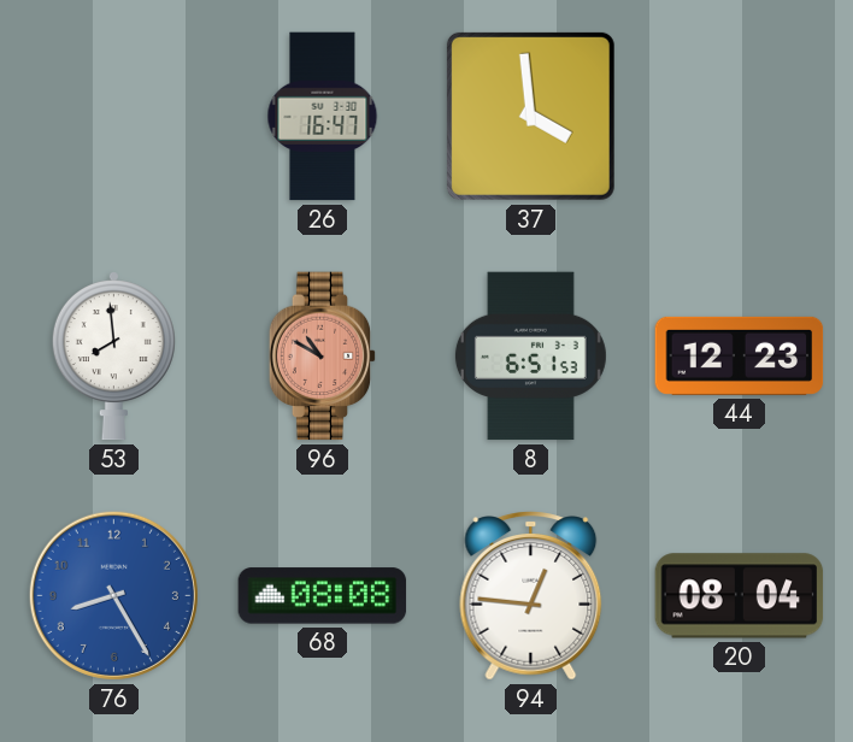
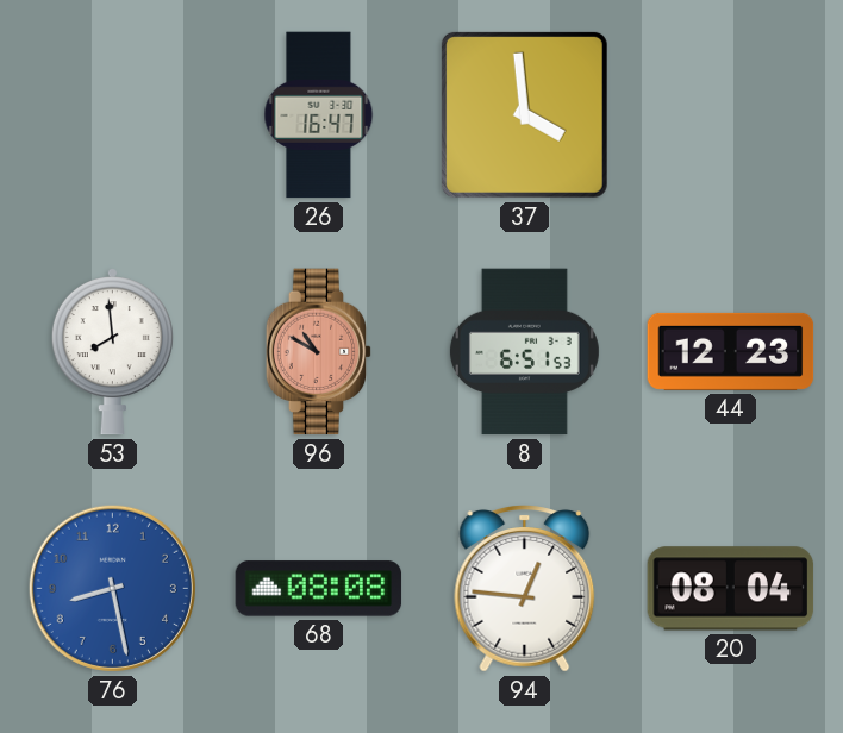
76: 8:25 -> 8:28
